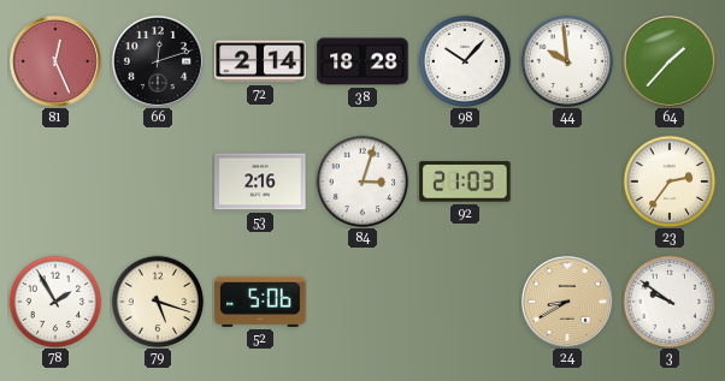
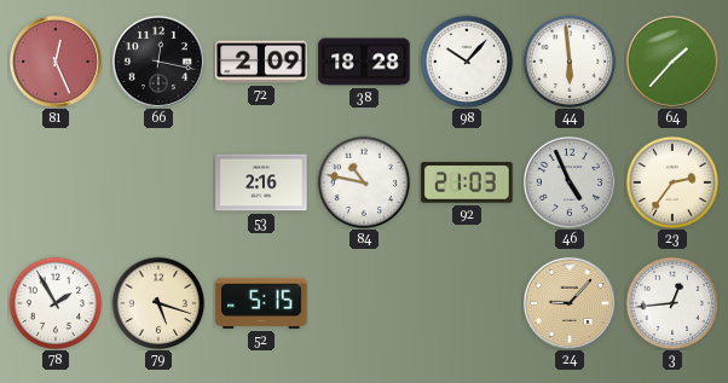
66: 12:12 -> 12:17
72: 2:14 -> 2:09
44: 9:59 -> 5:59
84: 3:03 -> 10:47
46: none -> 4:56
52: 5:06 -> 5:15
24: 8:40 -> 9:07
3: 9:51 -> 12:44
